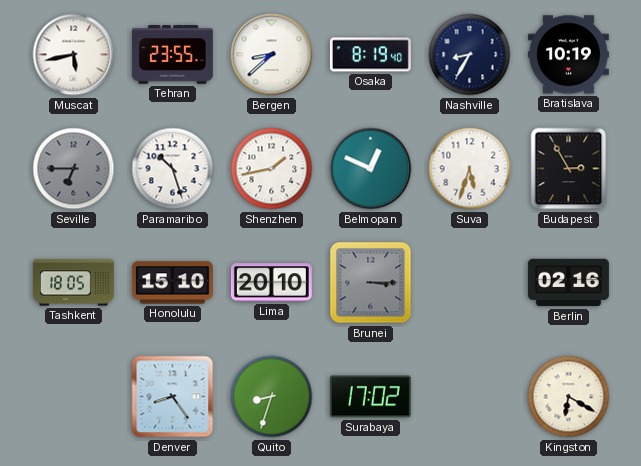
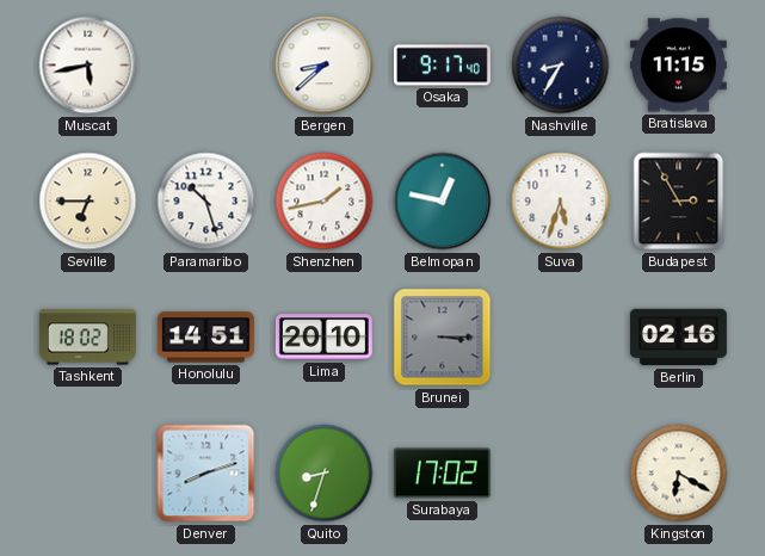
Tehran: 23:55 -> none
Osaka: 8:19 -> 9:17
Bratislava: 10:19 -> 11:15
Seville dial: grey -> cream
Belmopan: 12:49 -> 12:47
Tashkent: 18:05 -> 18:02
Honolulu: 15:10 -> 14:51
Denver: 8:24 -> 8:12
